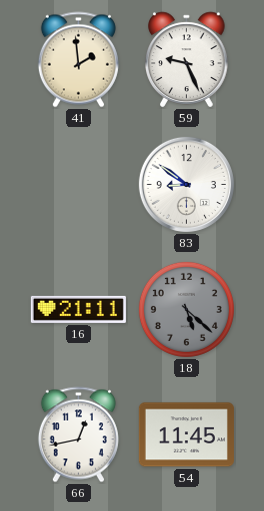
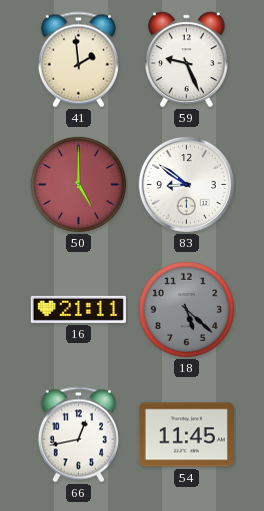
50: none -> 5:00
